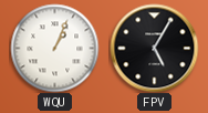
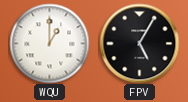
WQU: 1:04 -> 1:00
